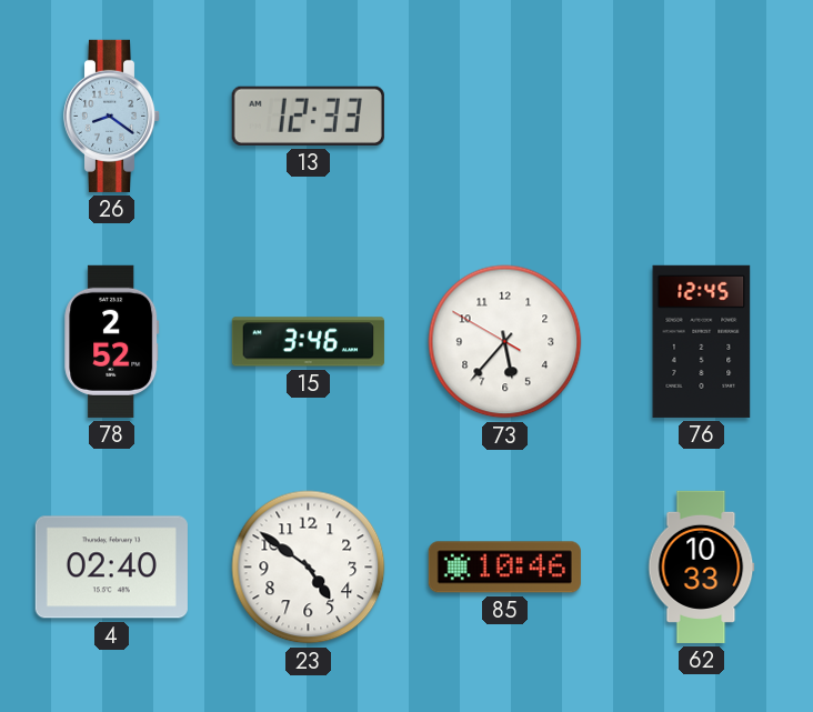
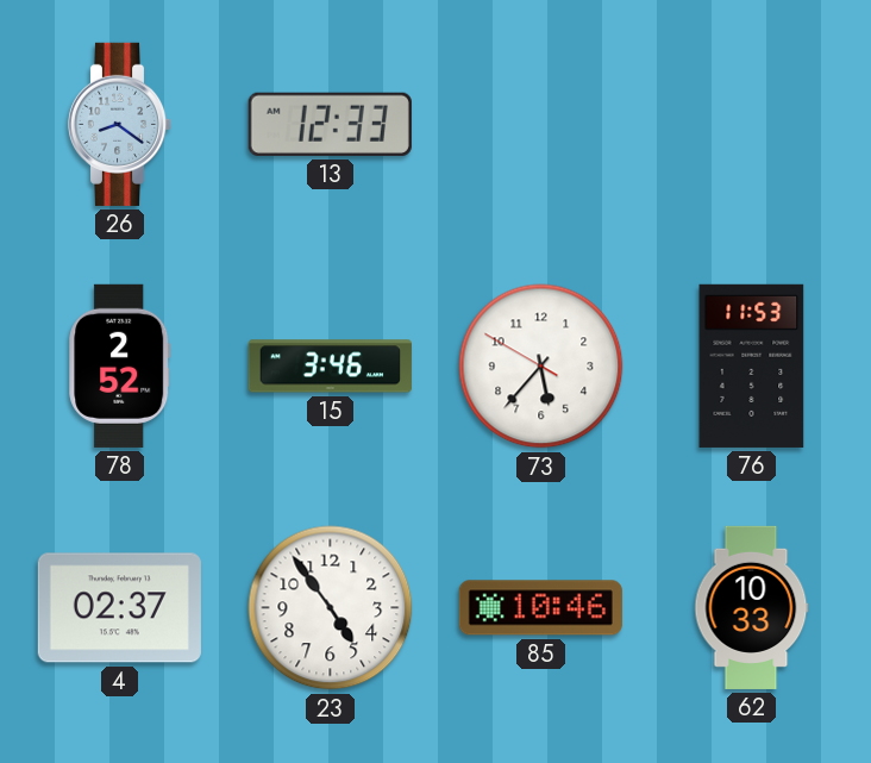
76: 12:45 -> 11:53
4: 02:40 -> 02:37
23: 4:51 -> 4:54
